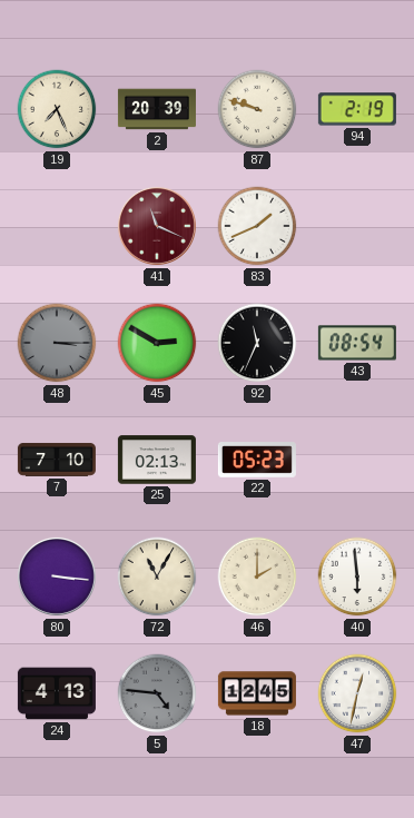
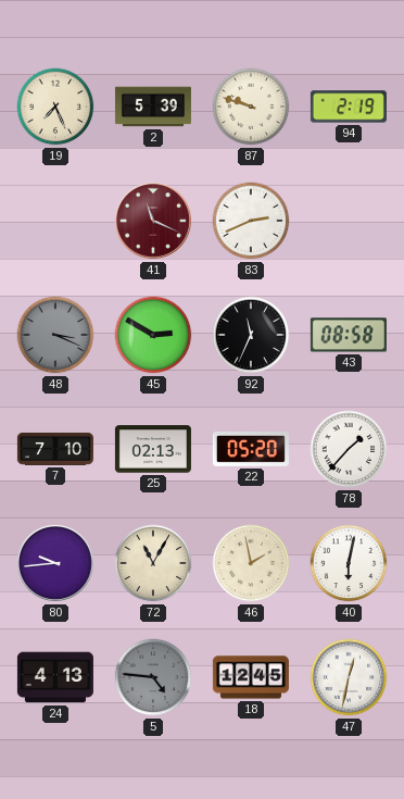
2: 20:39 -> 5:39
83: 1:41 -> 2:41
48: 3:15 -> 3:19
43: 08:54 -> 08:58
22: 05:23 -> 05:20
78: none -> 1:37
80: 3:16 -> 9:44
46: 2:00 -> 1:58
40: 5:59 -> 6:02
